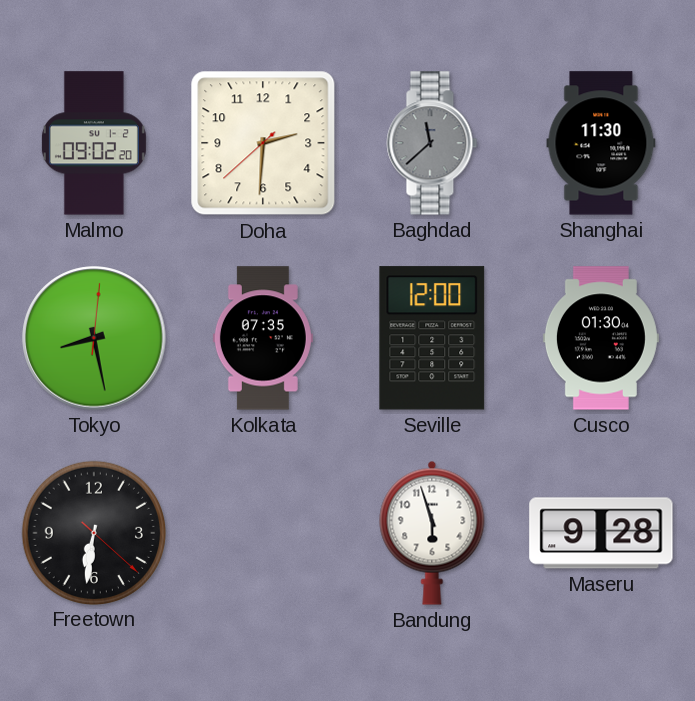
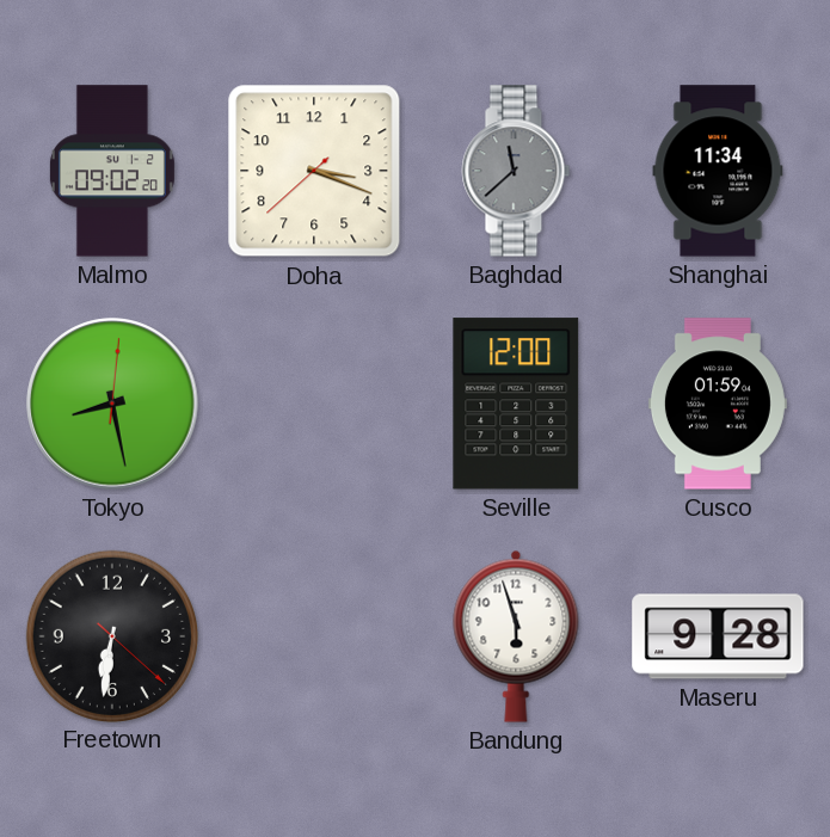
Doha: 2:30 -> 3:18
Shanghai: 11:30 -> 11:34
Kolkata: 07:35 -> none
Cusco: 01:30 -> 01:59
